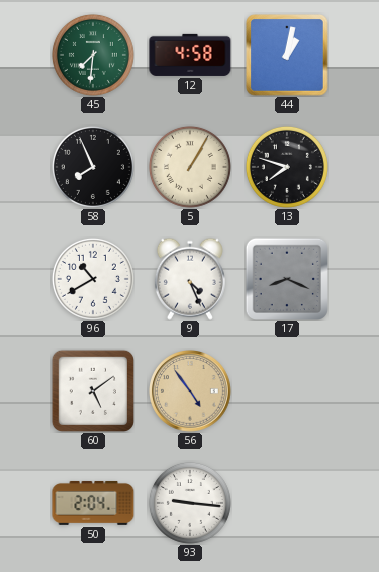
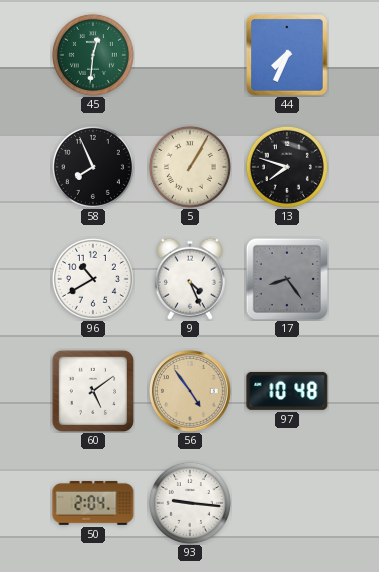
45: 7:31 -> 12:31
12: 4:58 -> none
44: 1:02 -> 7:34
17: 8:19 -> 8:24
97: none -> 10:48
